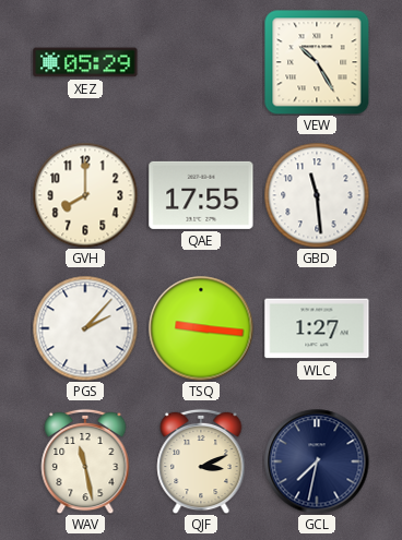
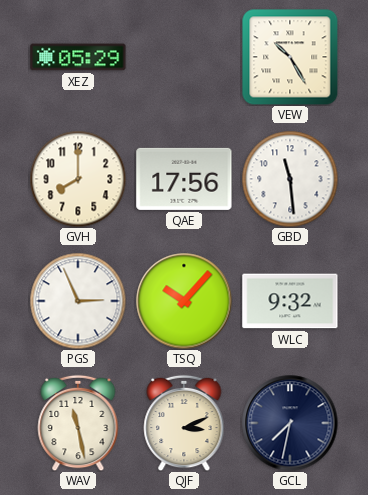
QAE: 17:55 -> 17:56
PGS: 2:07 -> 2:56
TSQ: 9:16 -> 10:07
WLC: 1:27 -> 9:32
